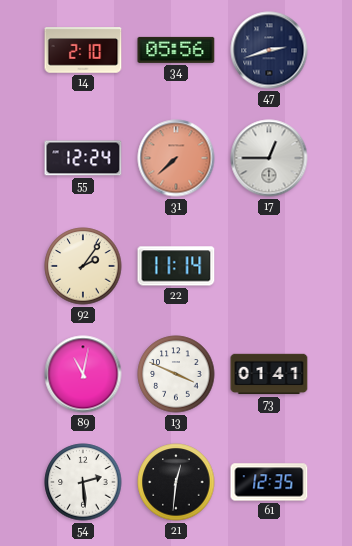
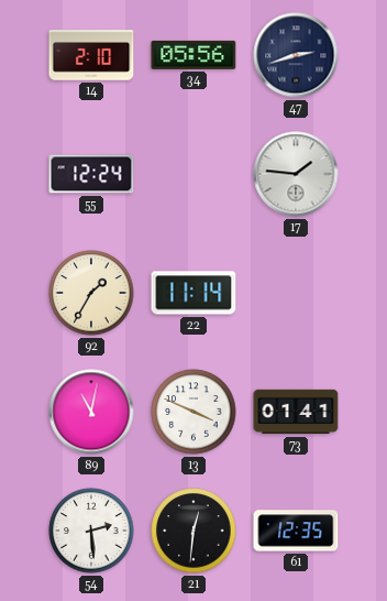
31: 7:38 -> none
17: 12:45 -> 1:46
92: 2:06 -> 1:35
